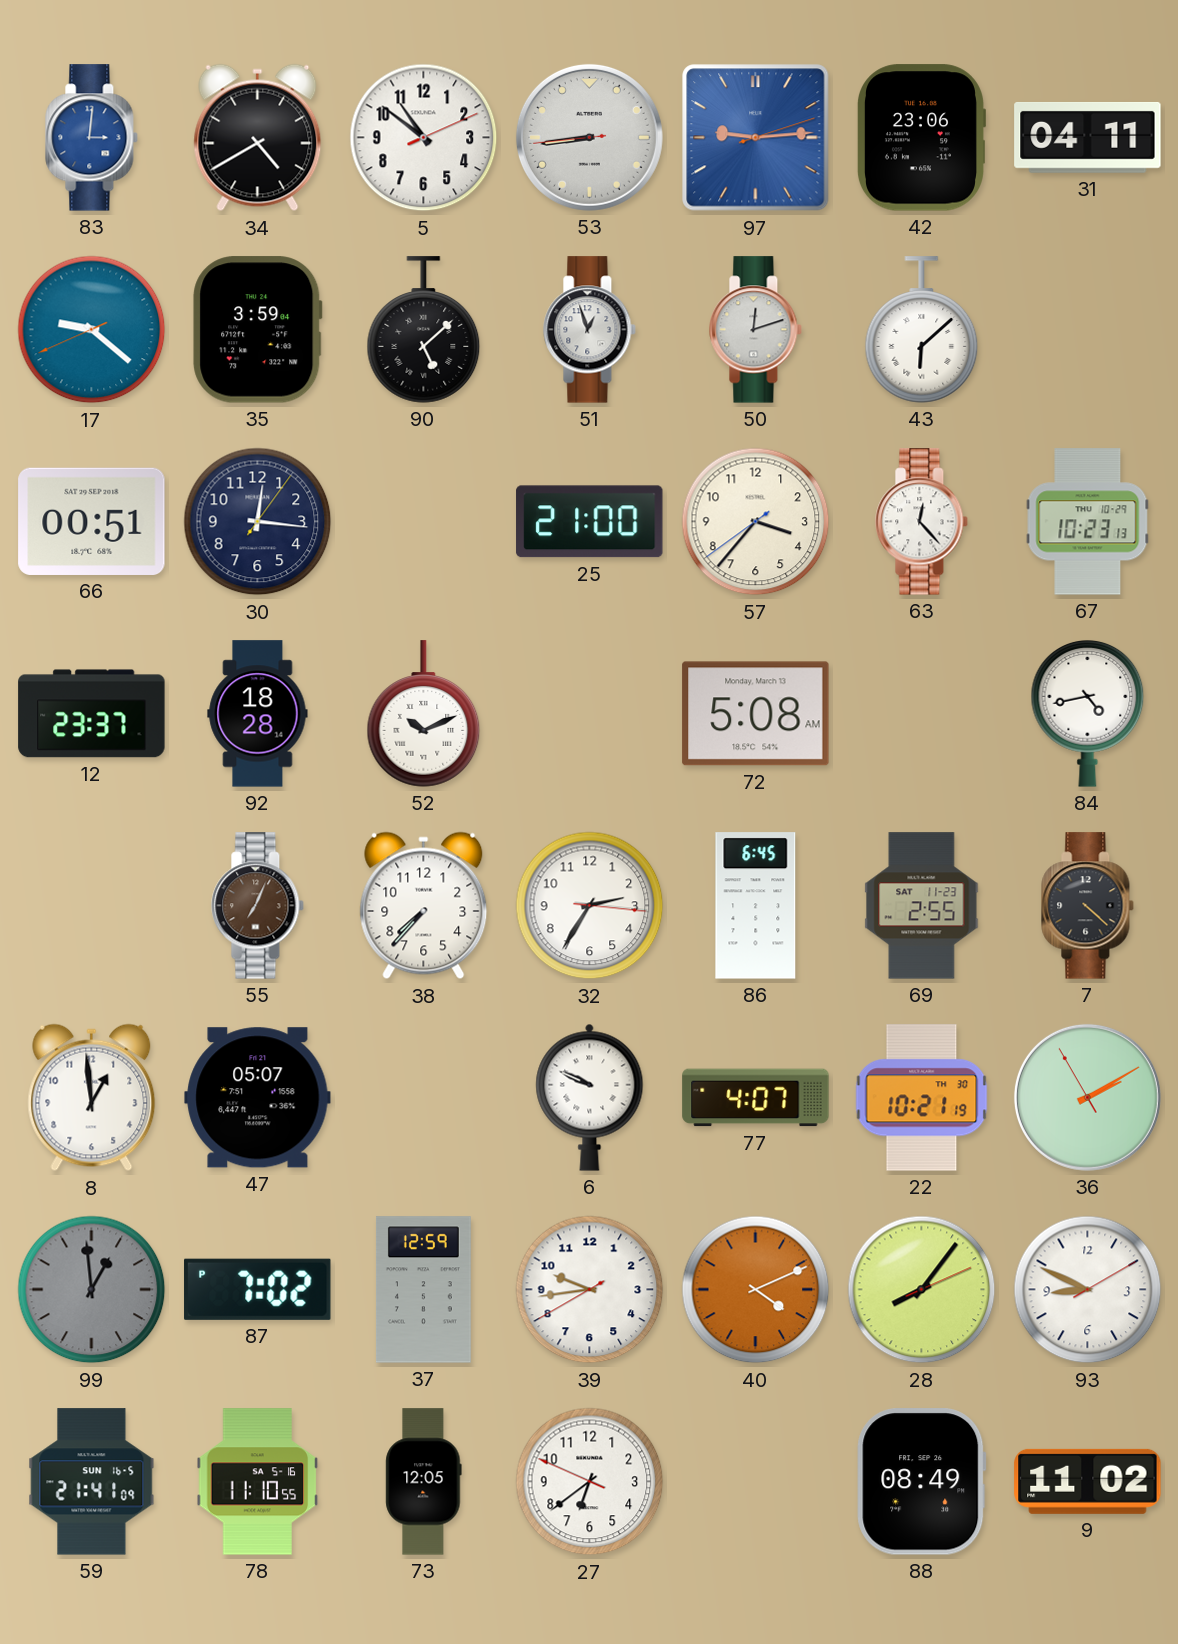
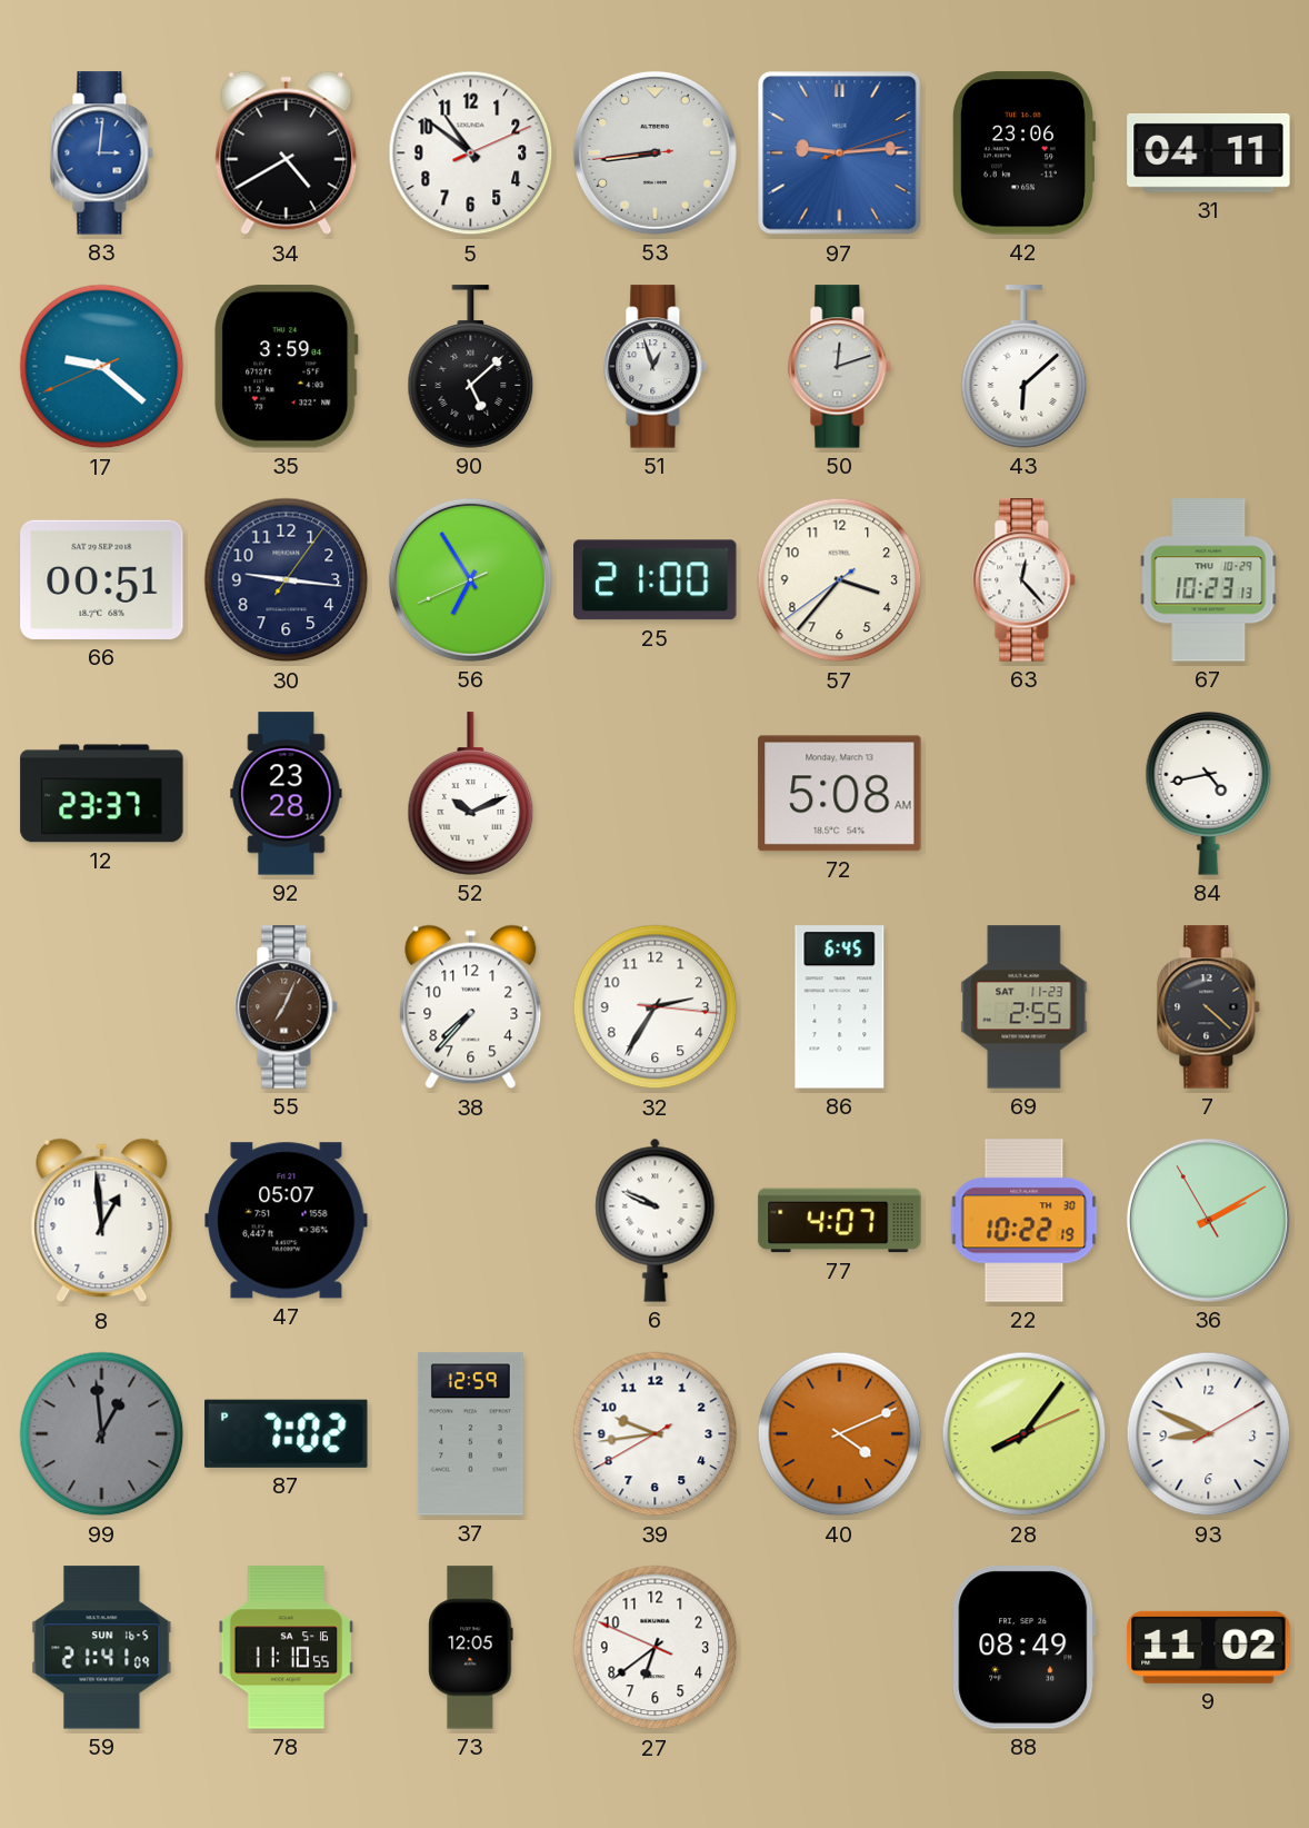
30: 12:16 -> 9:16
56: none -> 6:54
92: 18:28 -> 23:28
22: 10:21 -> 10:22
